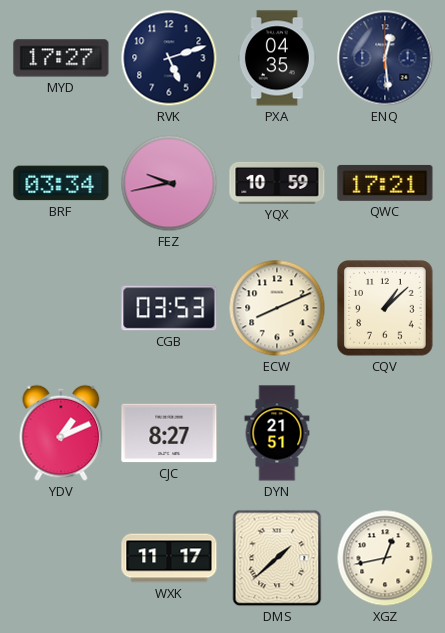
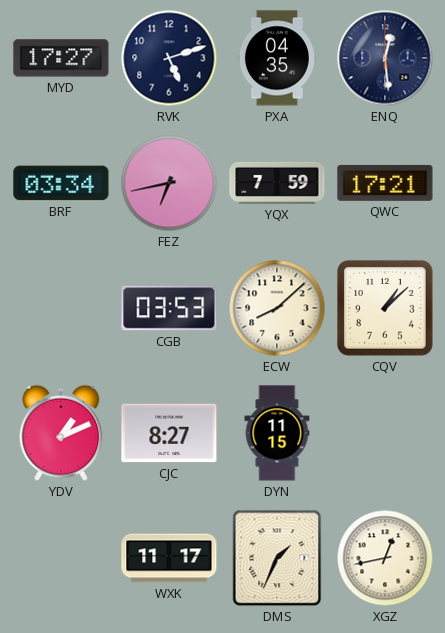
FEZ: 9:43 -> 6:43
YQX: 10:59 -> 7:59
ECW: 8:11 -> 8:08
DYN: 21:51 -> 11:15
DMS: 1:38 -> 1:34
